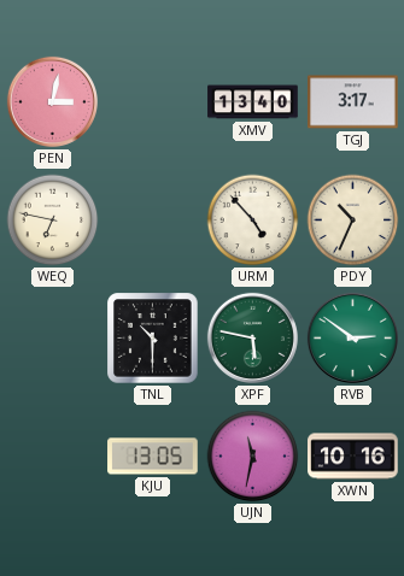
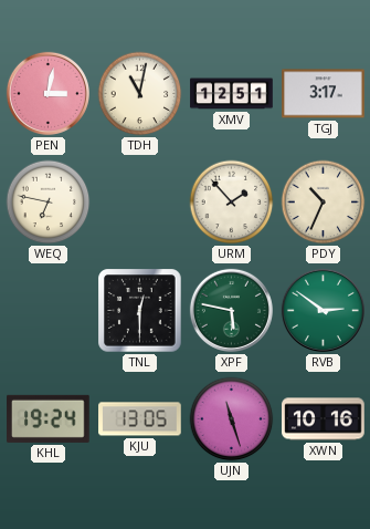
TDH: none -> 11:02
XMV: 13:40 -> 12:51
URM: 4:53 -> 1:53
TNL: 10:30 -> 12:30
KHL: none -> 19:24
UJN: 11:32 -> 11:27
